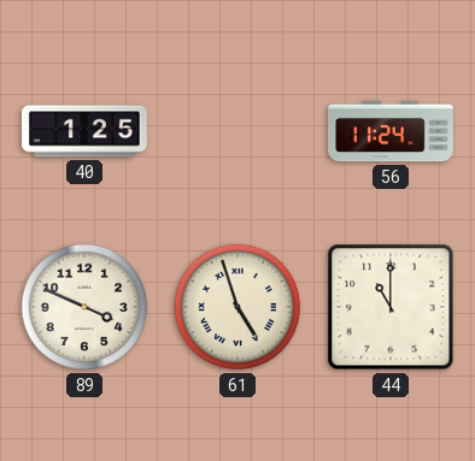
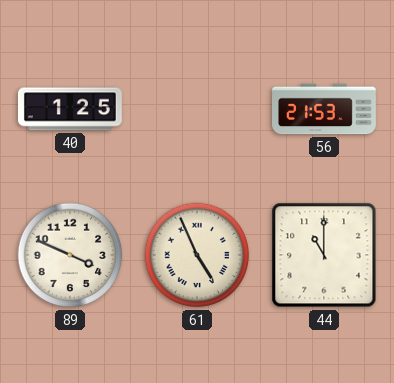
56: 11:24 -> 21:53
61: 4:57 -> 4:56
